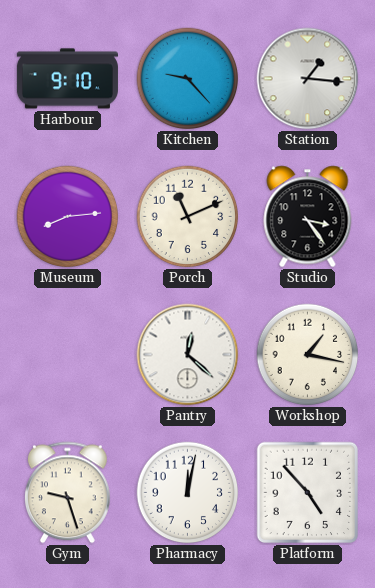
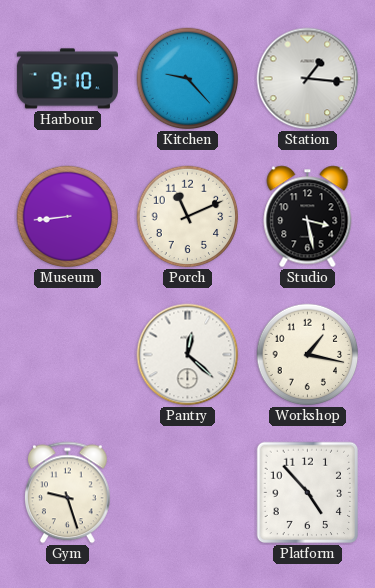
Museum: 8:14 -> 8:44
Studio: 3:24 -> 3:28
Pharmacy: 12:02 -> none
